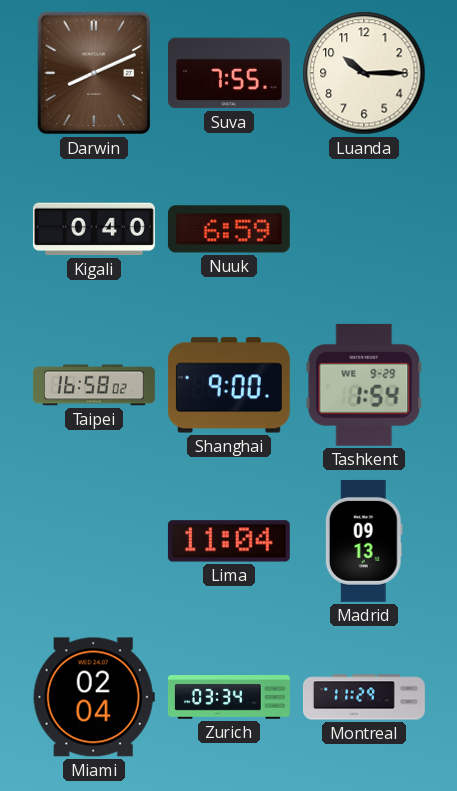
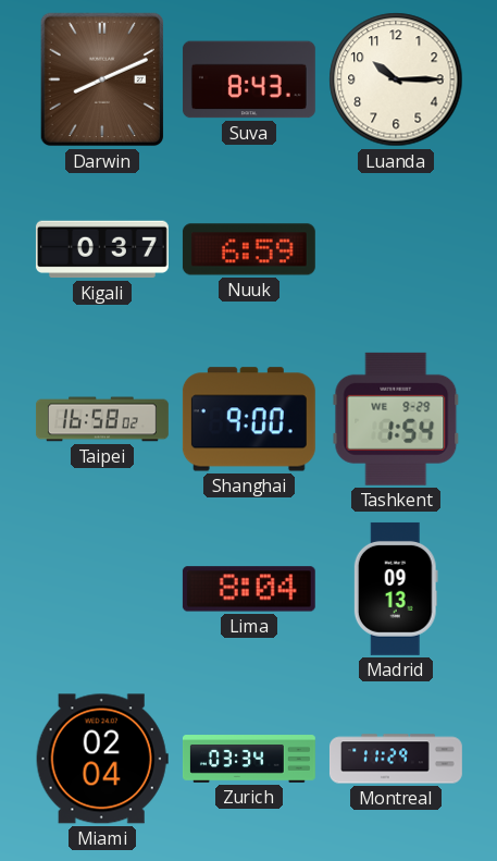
Suva: 7:55 -> 8:43
Kigali: 0:40 -> 0:37
Lima: 11:04 -> 8:04
